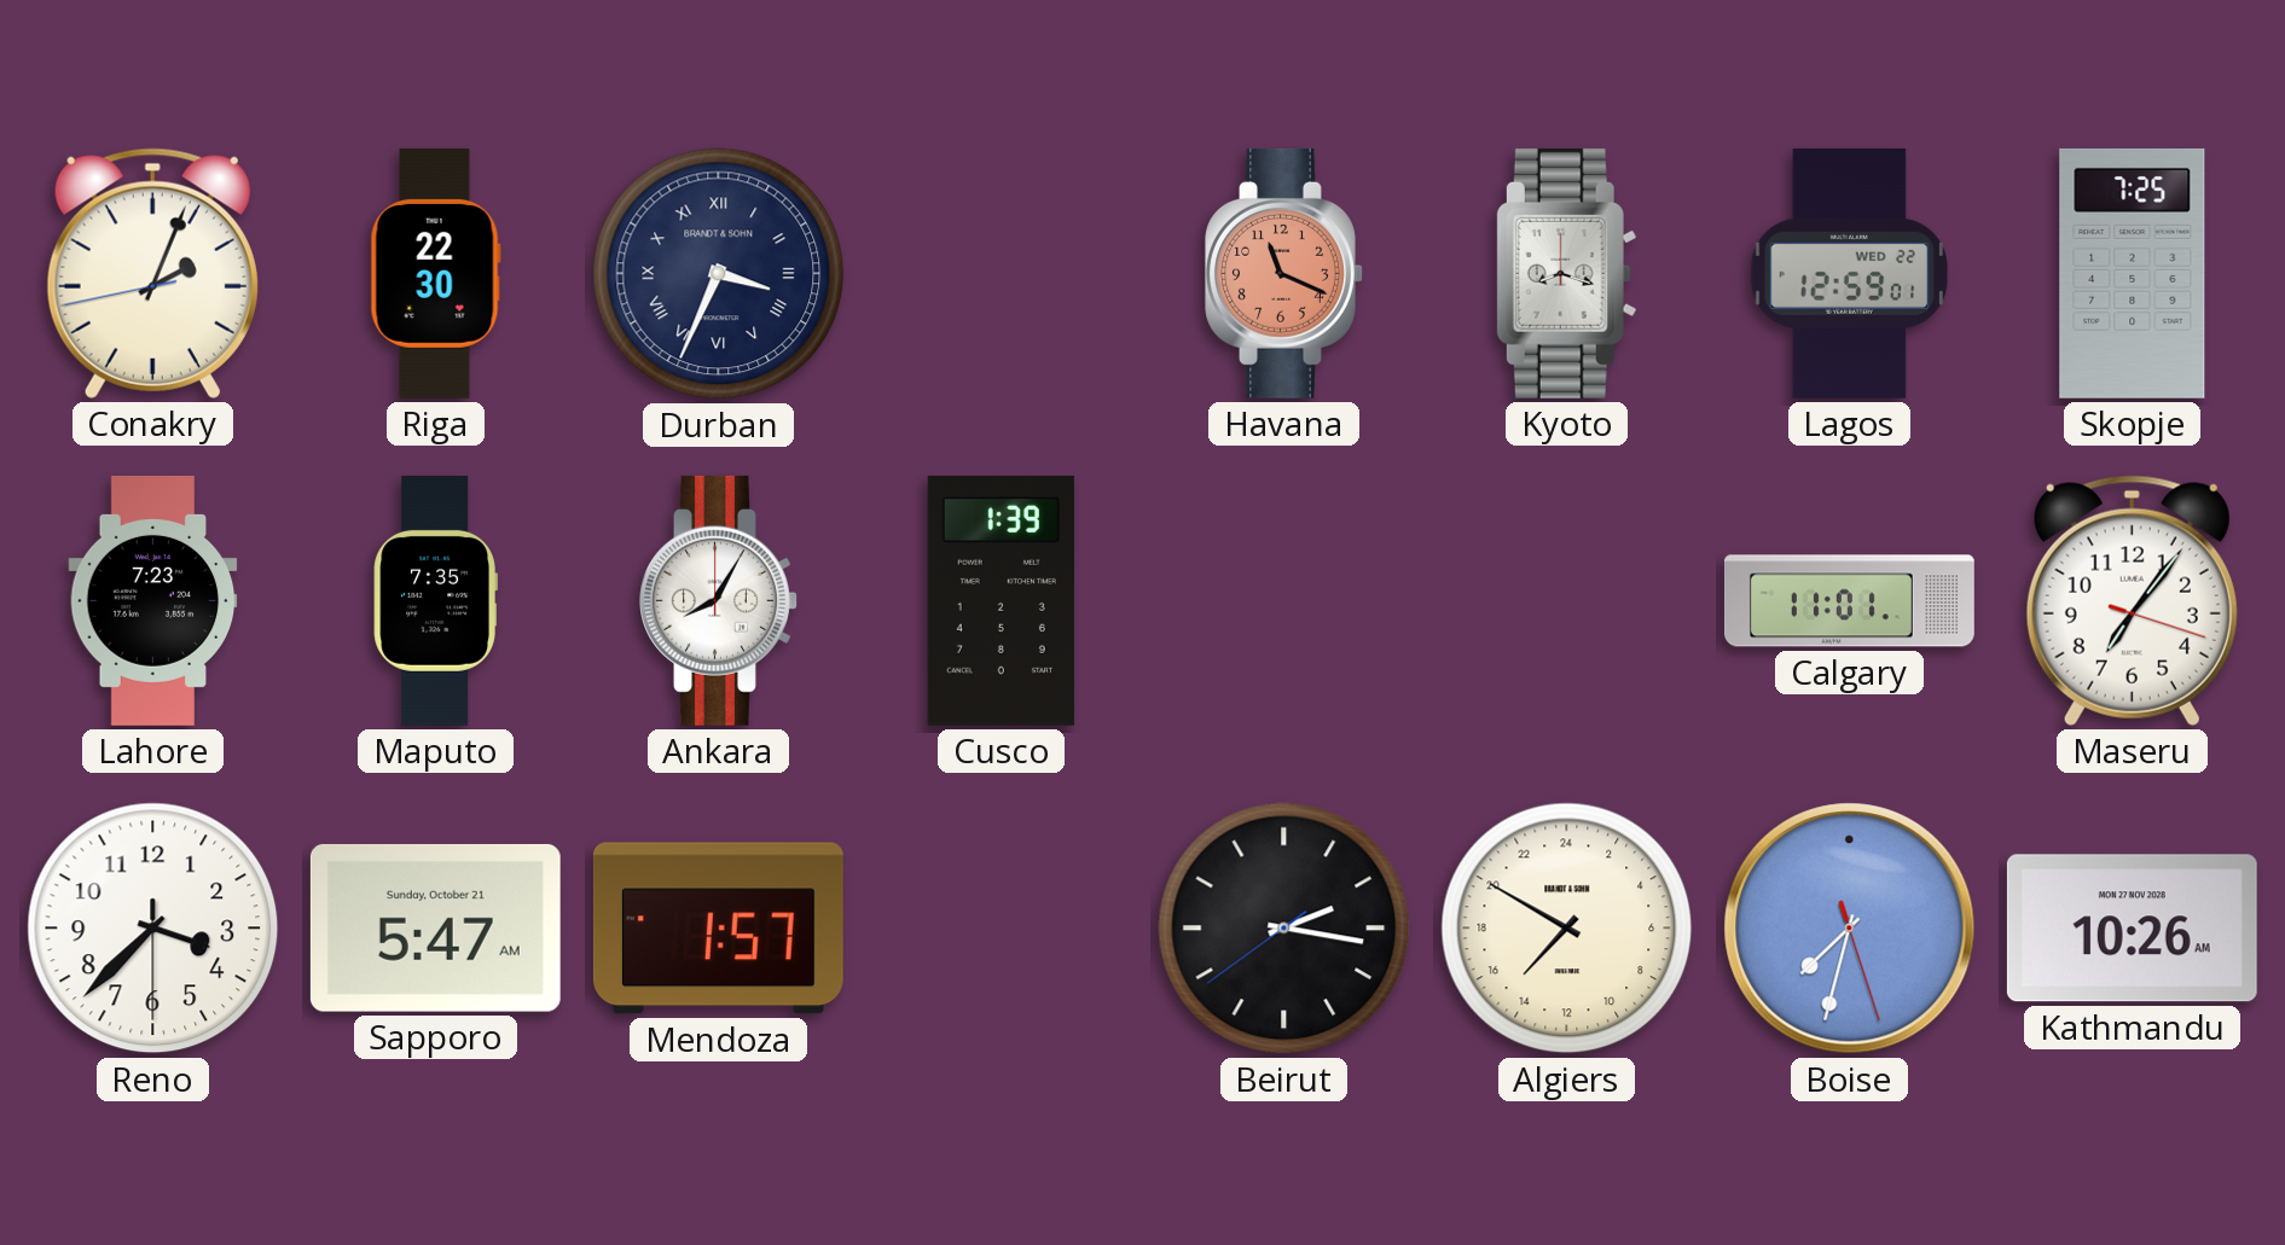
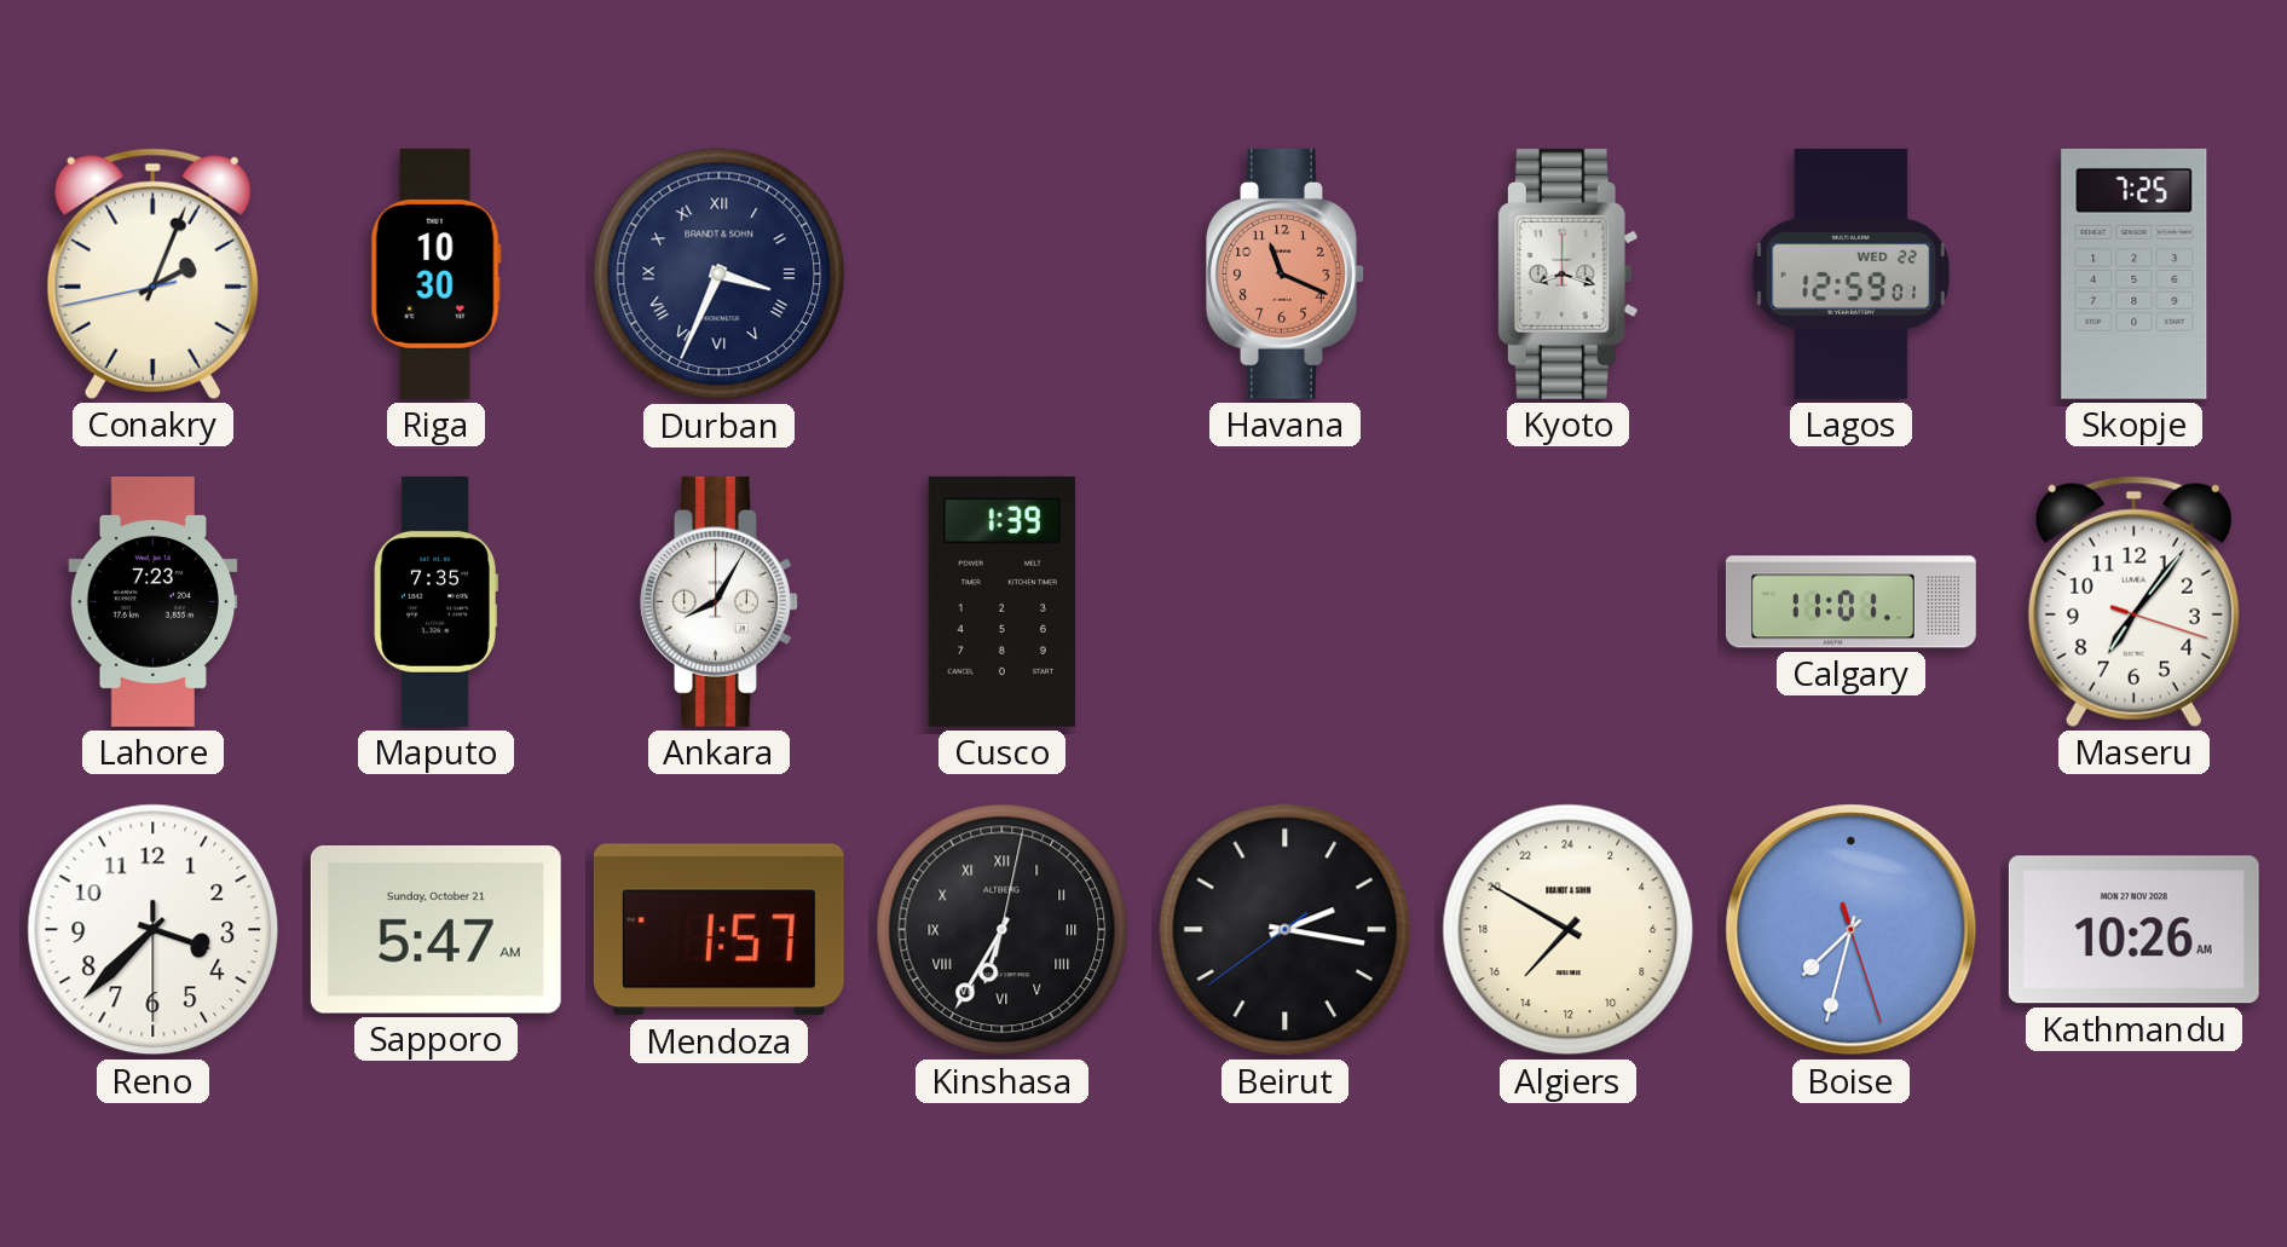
Riga: 22:30 -> 10:30
Kinshasa: none -> 6:35
